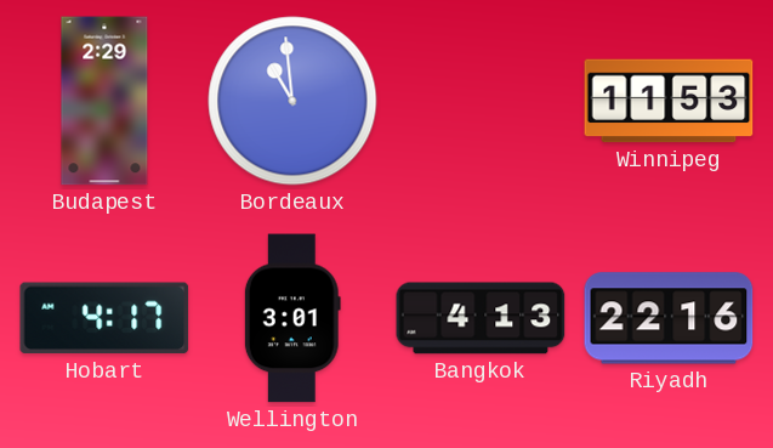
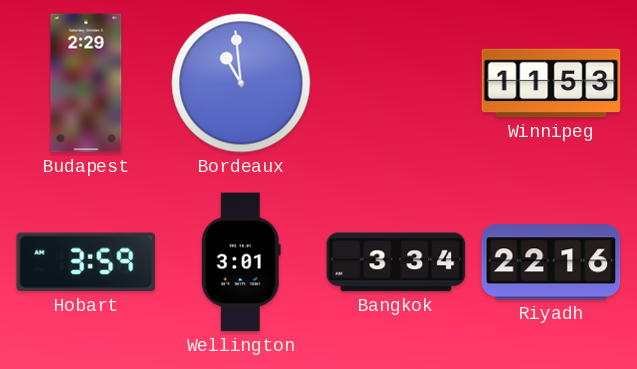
Hobart: 4:17 -> 3:59
Bangkok: 4:13 -> 3:34
